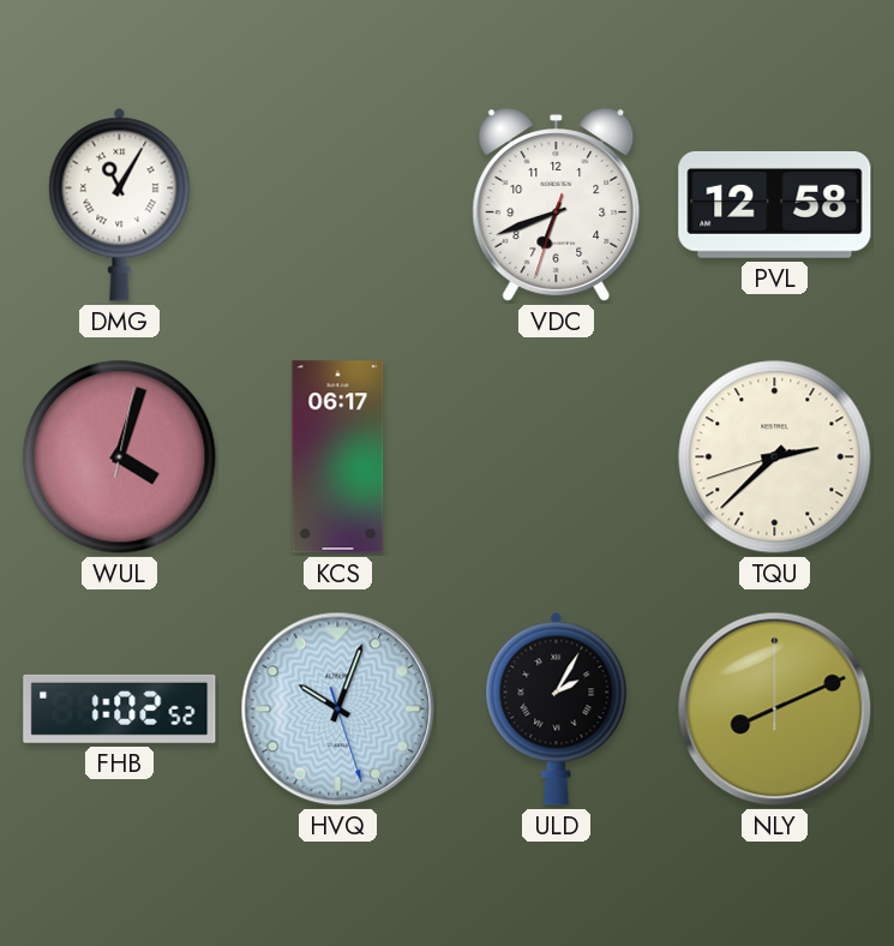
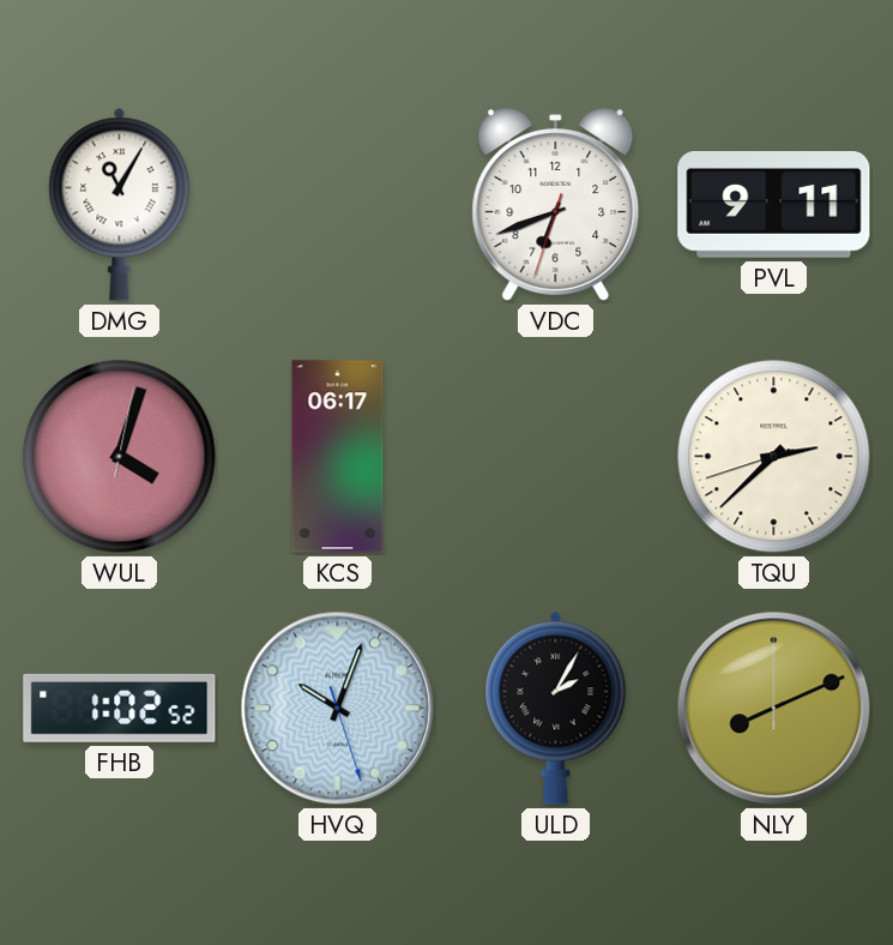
PVL: 12:58 -> 9:11
